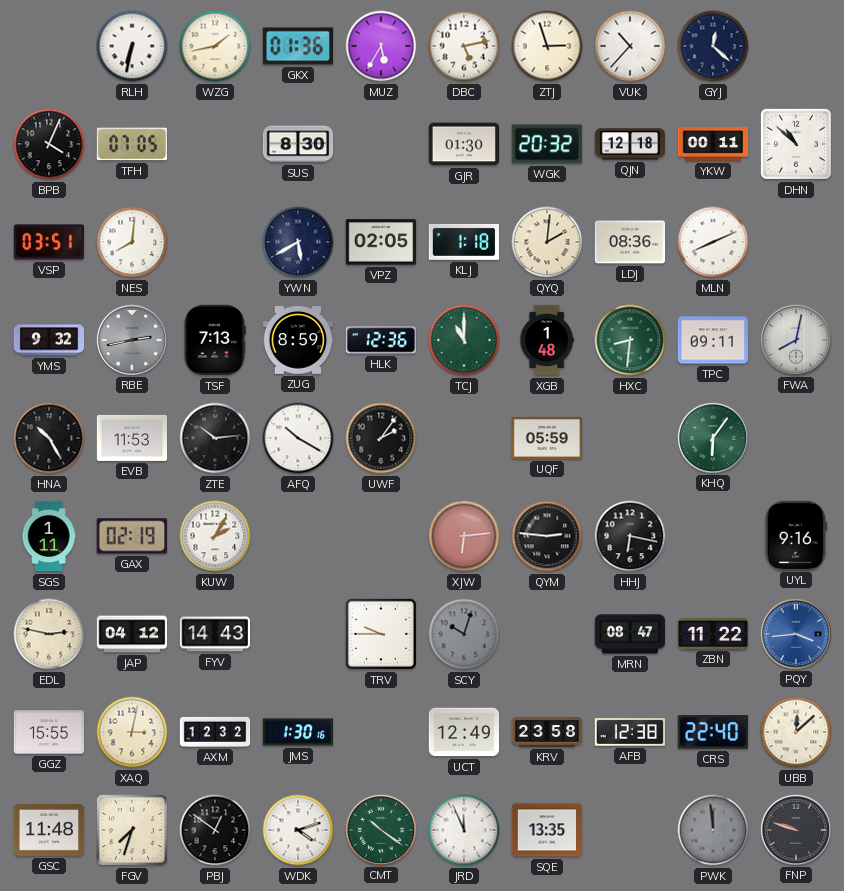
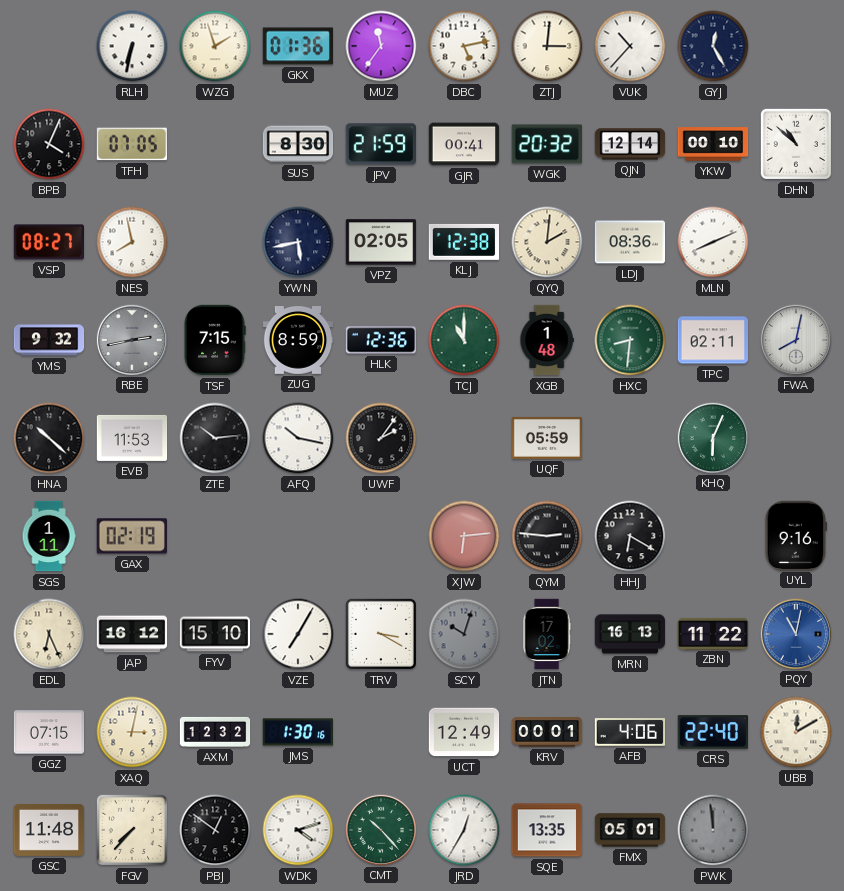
WZG: 1:43 -> 1:57
MUZ: 5:35 -> 11:36
ZTJ: 2:57 -> 3:01
GYJ: 12:22 -> 12:25
JPV: none -> 21:59
GJR: 01:30 -> 00:41
QJN: 12:18 -> 12:14
YKW: 00:11 -> 00:10
VSP: 03:51 -> 08:27
NES: 8:01 -> 7:58
YWN: 5:40 -> 5:43
KLJ: 1:18 -> 12:38
TSF: 7:13 -> 7:15
TPC: 09:11 -> 02:11
HNA: 10:25 -> 10:22
AFQ: 10:20 -> 10:17
KHQ: 6:06 -> 6:04
KUW: 2:05 -> none
HHJ: 6:17 -> 6:20
EDL: 2:47 -> 6:26
JAP: 04:12 -> 16:12
FYV: 14:43 -> 15:10
VZE: none -> 7:05
TRV: 9:45 -> 3:20
JTN: none -> 17:02
MRN: 08:47 -> 16:13
PQY: 3:44 -> 11:02
GGZ: 15:55 -> 07:15
KRV: 23:58 -> 00:01
AFB: 12:38 -> 4:06
UBB: 12:08 -> 12:10
FGV: 7:33 -> 7:37
CMT: 10:21 -> 10:23
JRD: 11:56 -> 12:35
FMX: none -> 05:01
FNP: 9:48 -> none
